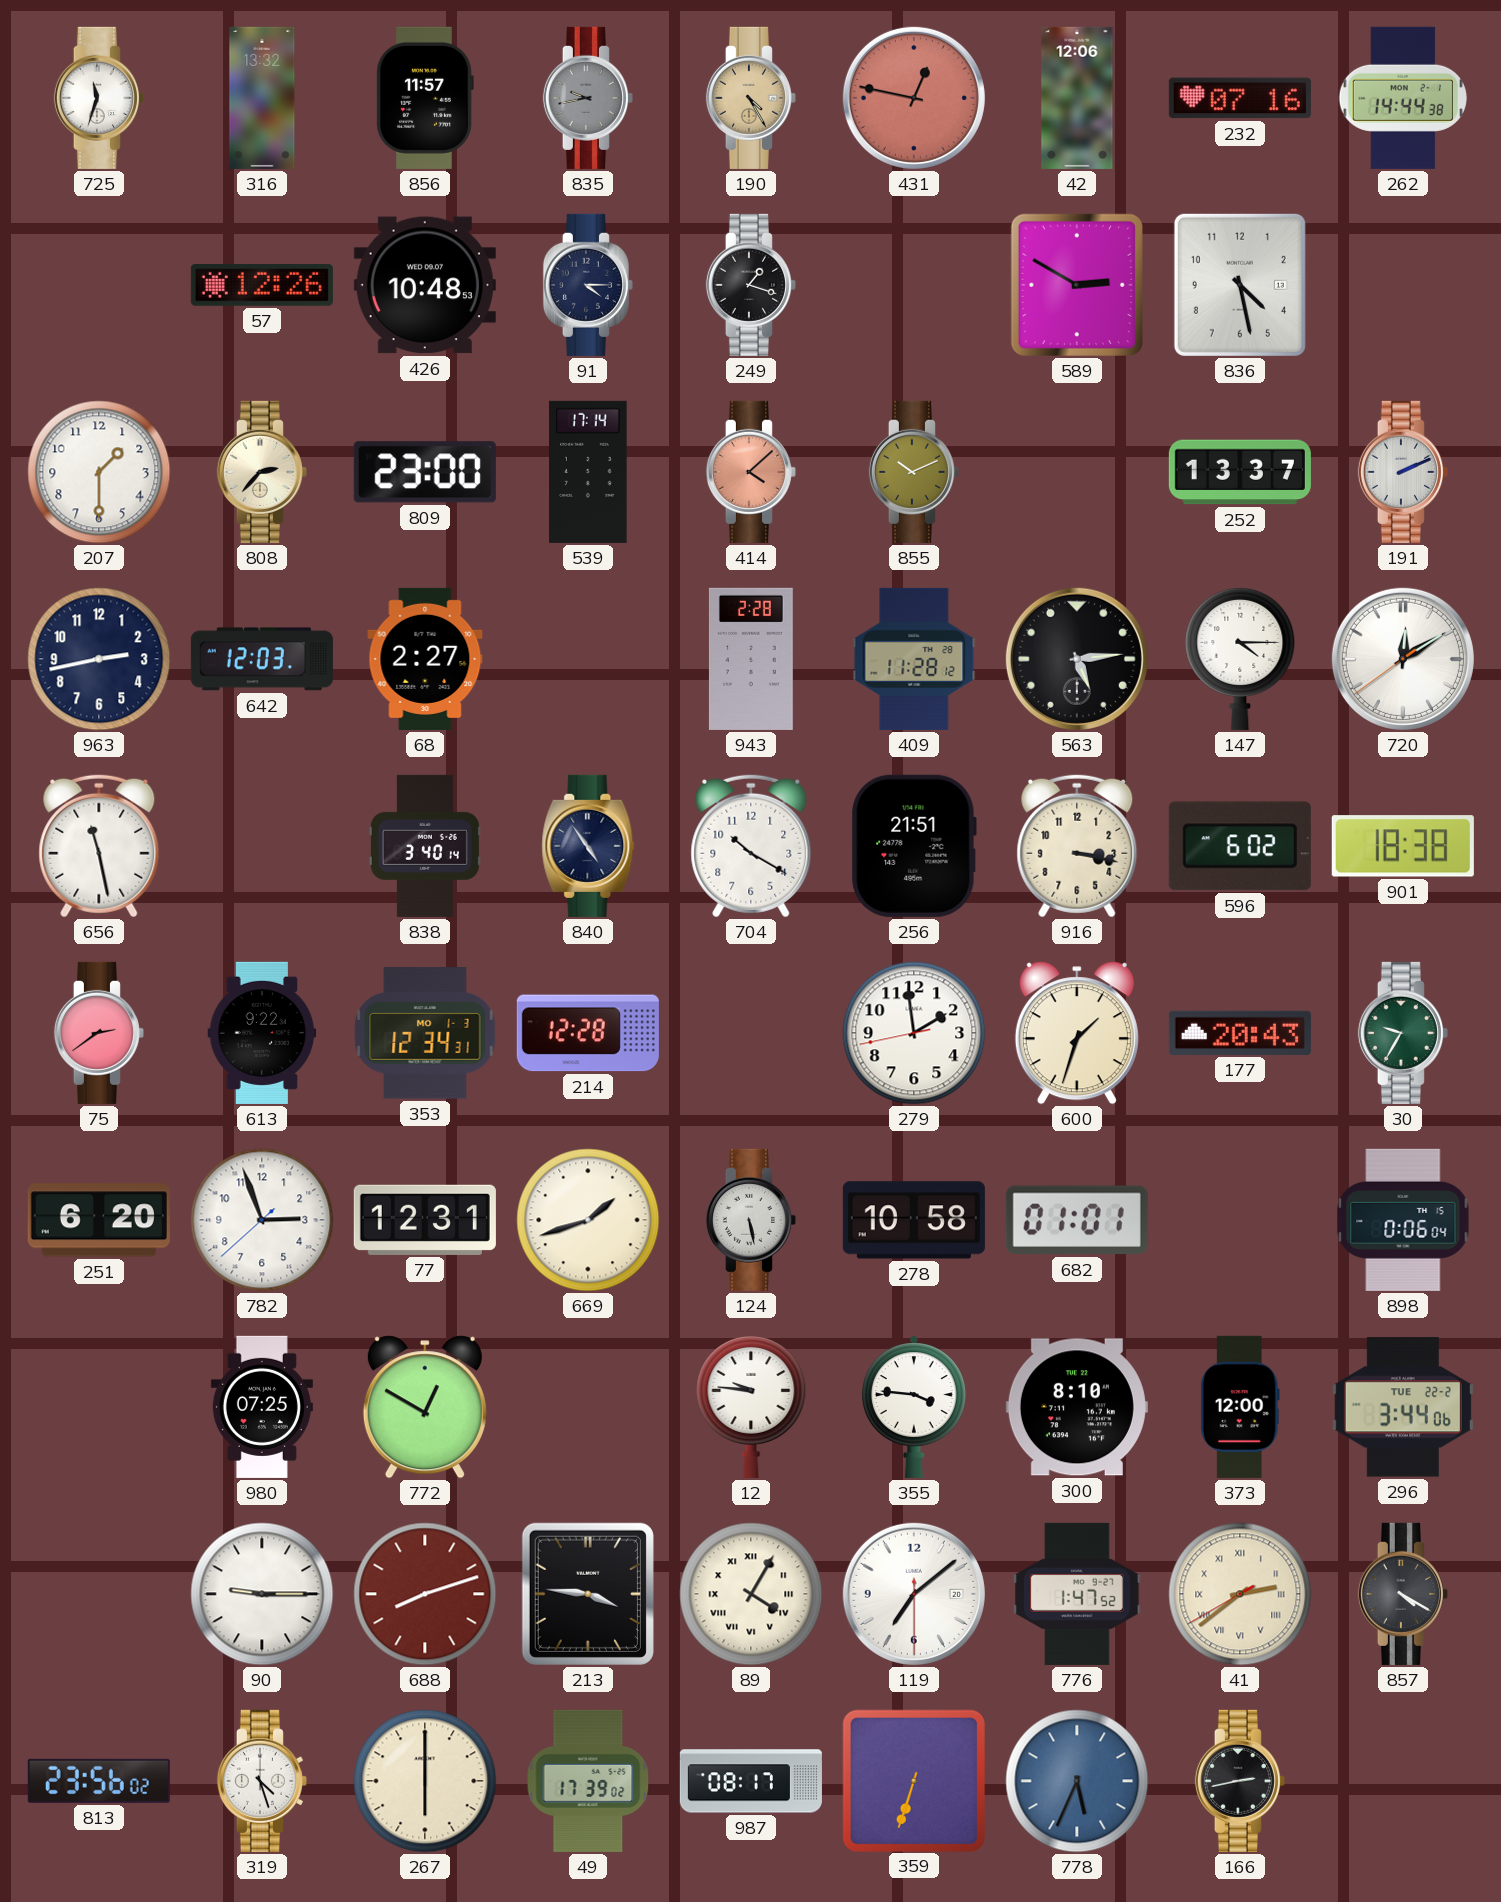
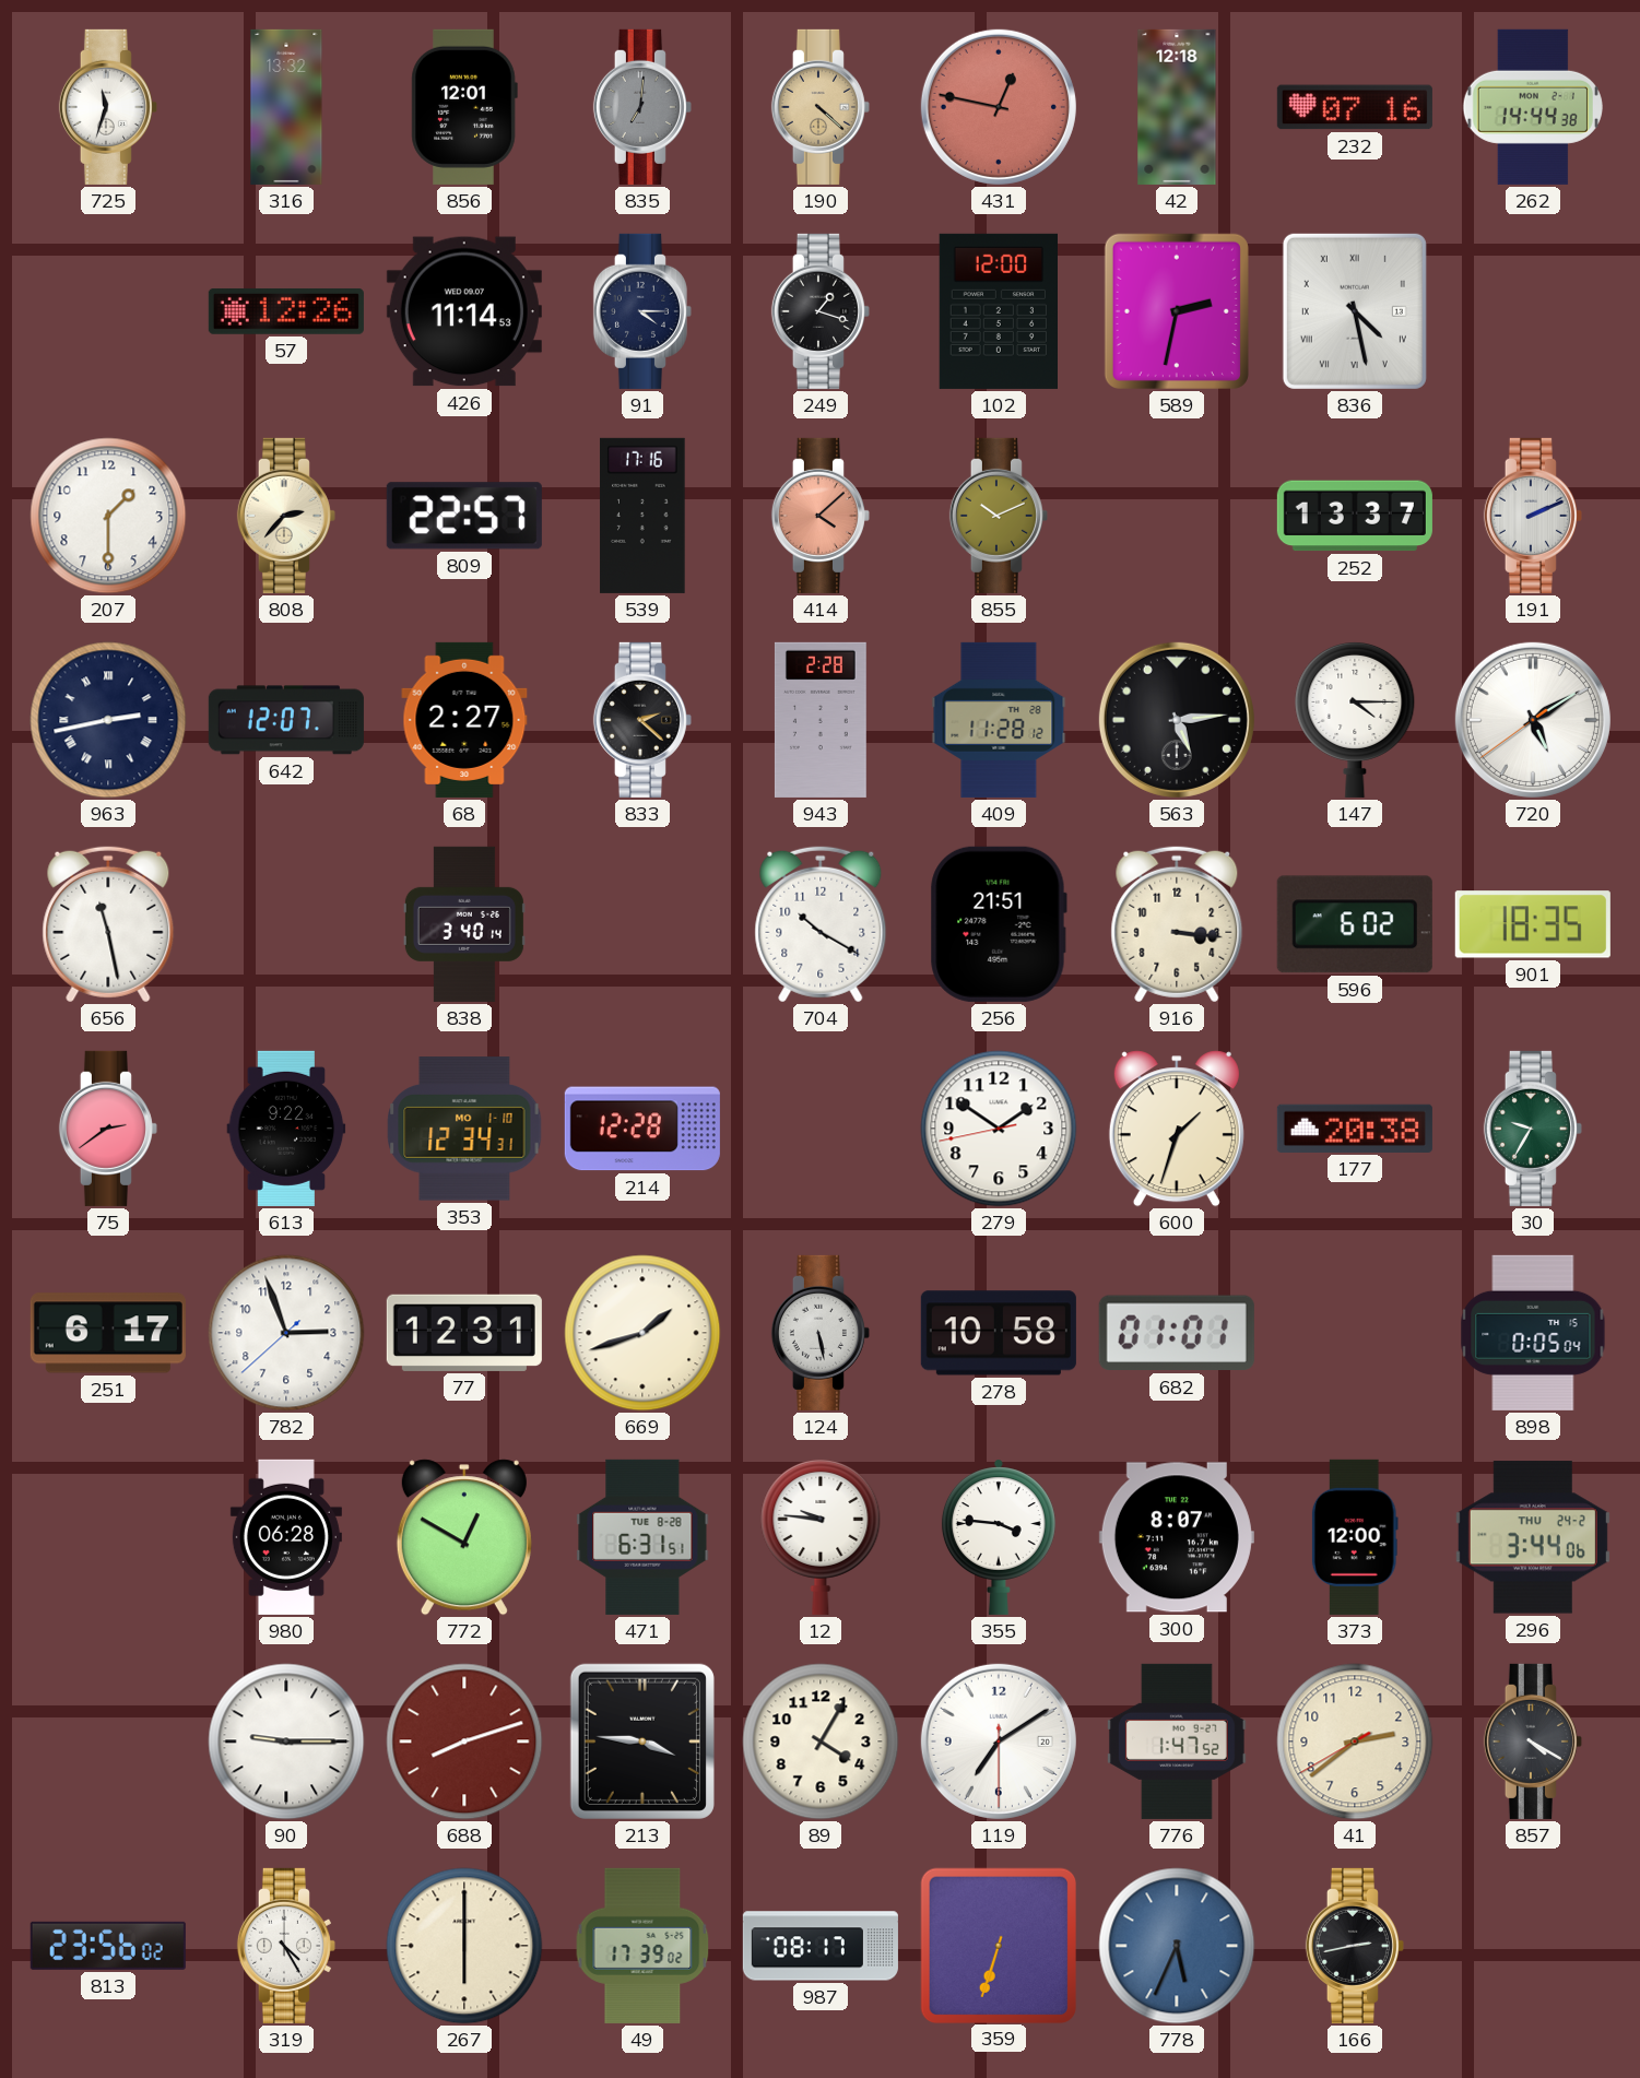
856: 11:57 -> 12:01
835: 9:43 -> 7:01
190: 4:25 -> 4:22
42: 12:06 -> 12:18
426: 10:48 -> 11:14
102: none -> 12:00
589: 2:50 -> 2:32
836 numerals: Arabic -> Roman
809: 23:00 -> 22:57
539: 17:14 -> 17:16
963 numerals: Arabic -> Roman
642: 12:03 -> 12:07
833: none -> 2:22
720: 12:09 -> 5:09
840: 4:54 -> none
916: 3:17 -> 3:16
901: 18:38 -> 18:35
353 date: MO 1-3 -> MO 1-10
279: 1:58 -> 1:50
177: 20:43 -> 20:38
251: 6:20 -> 6:17
898: 0:06 -> 0:05
980: 07:25 -> 06:28
471: none -> 6:31
300: 8:10 -> 8:07
296 date: TUE 22-2 -> THU 24-2
89 numerals: Roman -> Arabic
119: 7:08 -> 7:09
41 numerals: Roman -> Arabic
319: 4:27 -> 4:25
